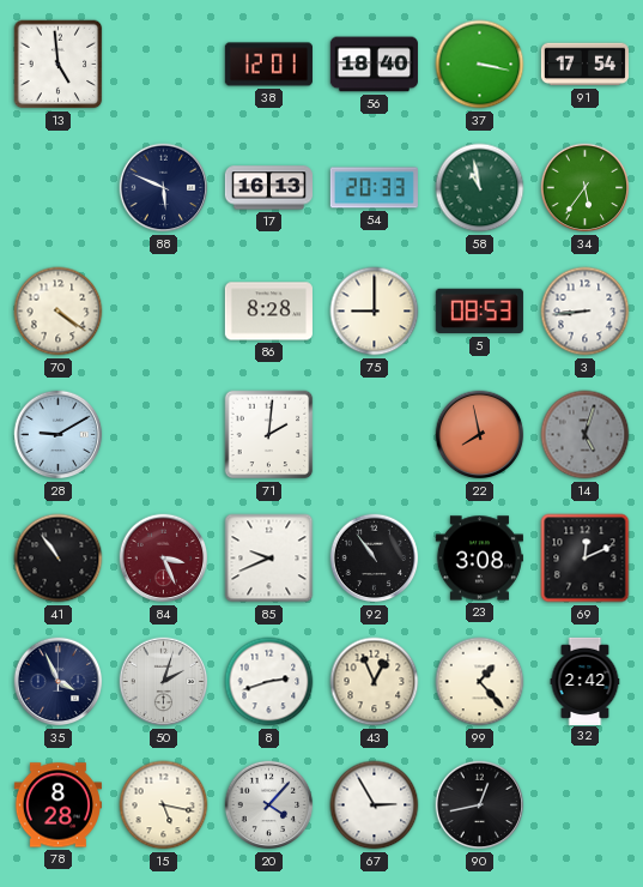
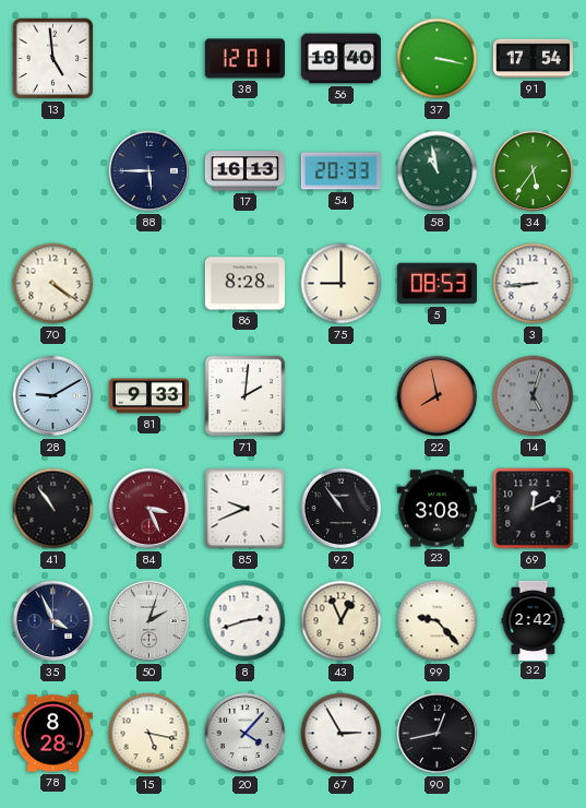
88: 5:49 -> 5:45
81: none -> 9:33
99: 1:23 -> 9:23
